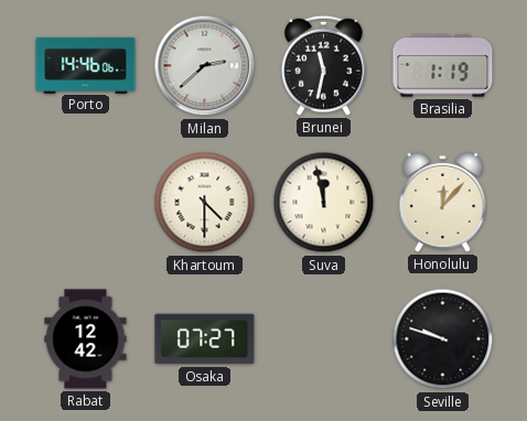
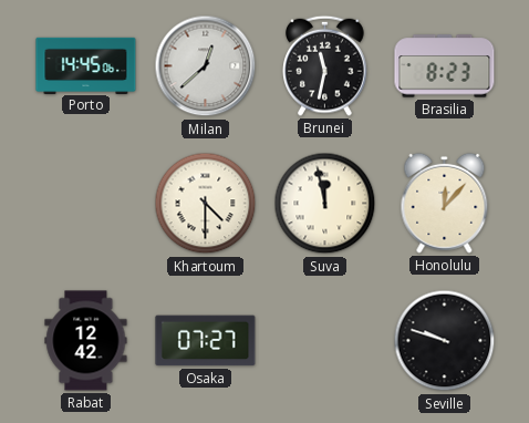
Porto: 14:46 -> 14:45
Milan: 2:38 -> 12:38
Brasilia: 1:19 -> 8:23
